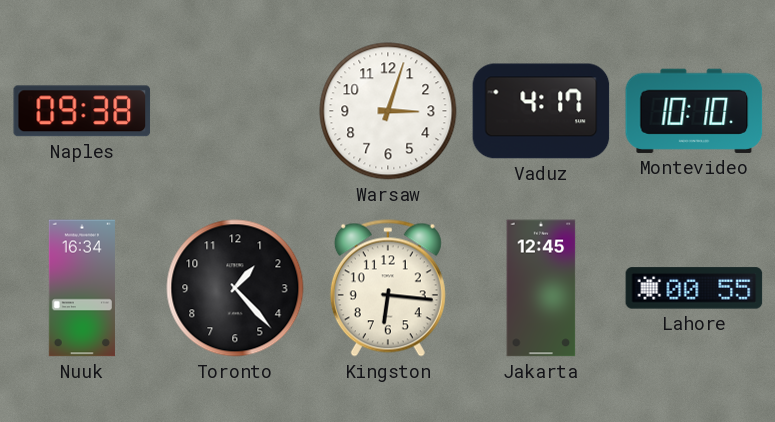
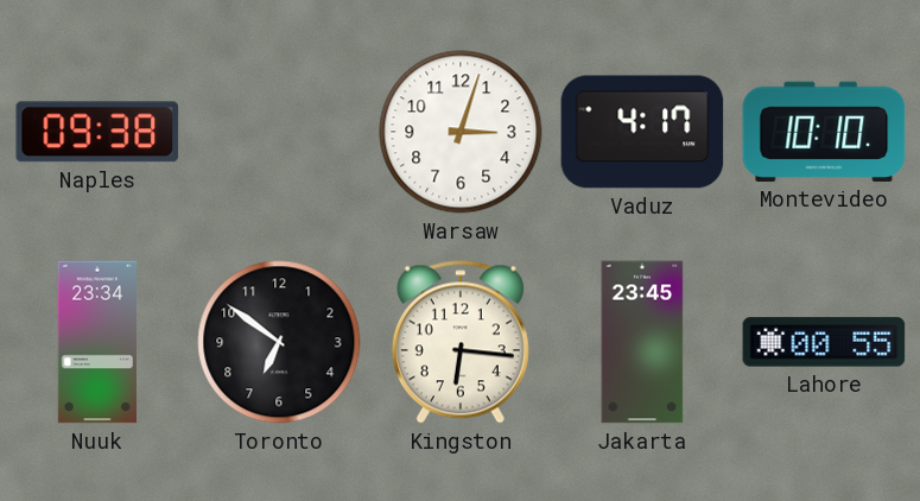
Nuuk: 16:34 -> 23:34
Toronto: 1:23 -> 6:51
Jakarta: 12:45 -> 23:45
